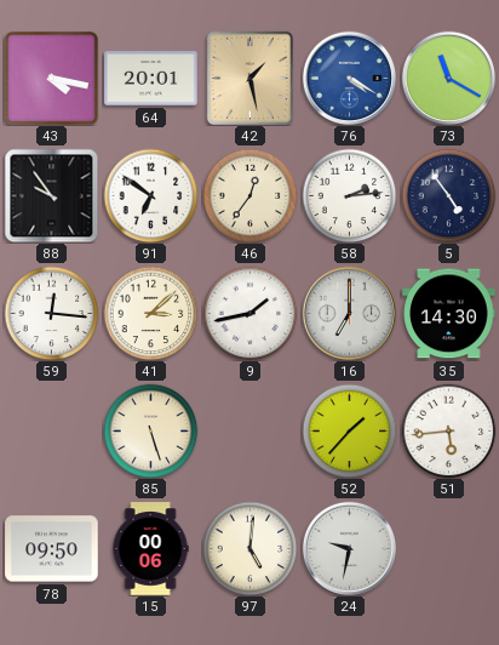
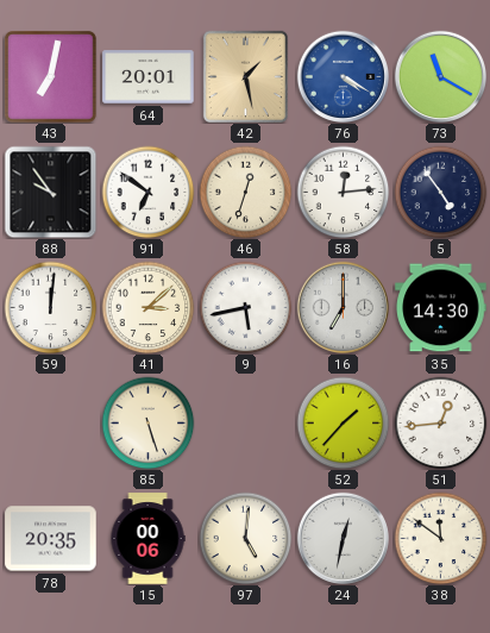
43: 4:17 -> 7:02
46: 12:36 -> 12:33
58: 2:14 -> 12:14
59: 12:16 -> 12:01
9: 1:43 -> 5:43
51: 5:44 -> 12:44
78: 09:50 -> 20:35
24: 9:32 -> 12:32
38: none -> 11:51
